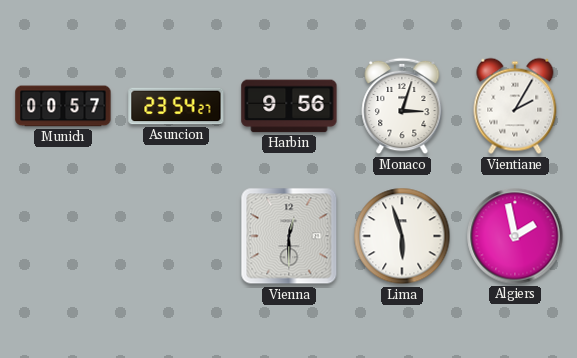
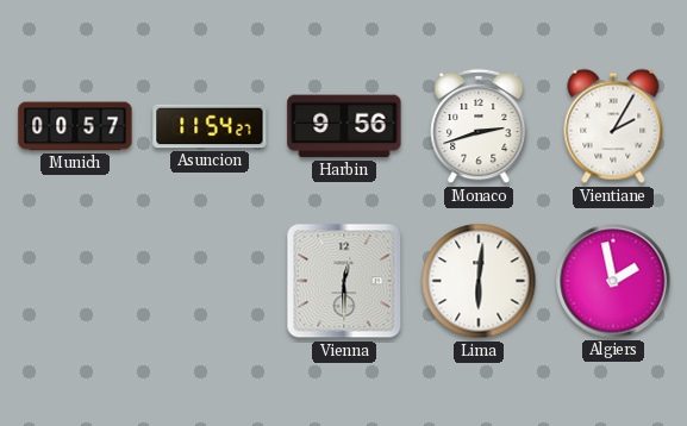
Asuncion: 23:54 -> 11:54
Monaco: 3:03 -> 2:42
Lima: 5:57 -> 6:01
